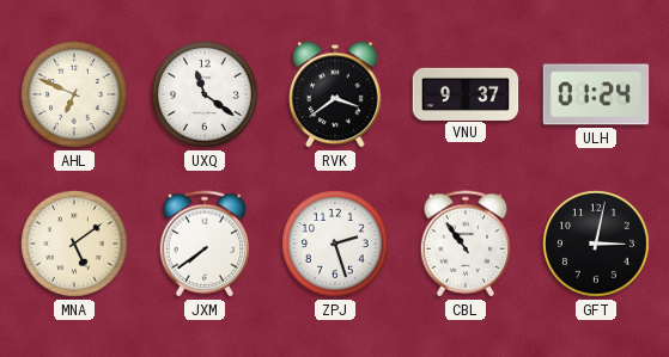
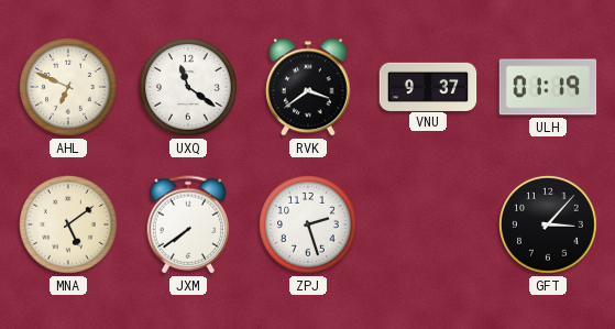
ULH: 01:24 -> 01:19
CBL: 10:54 -> none
GFT: 3:02 -> 3:07
